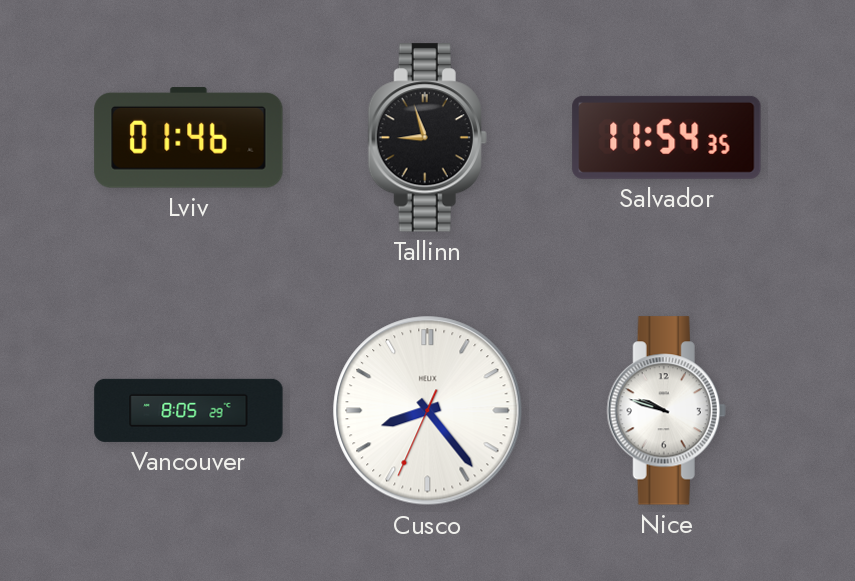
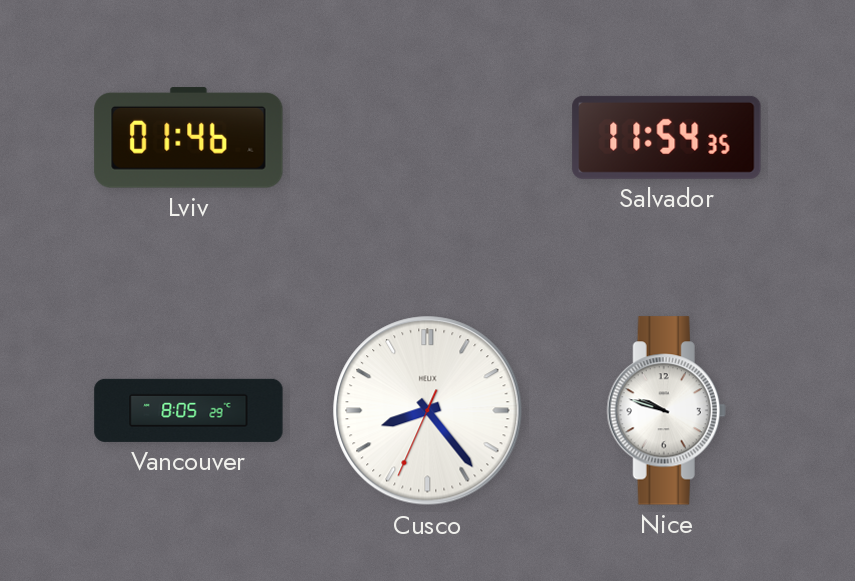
Tallinn: 8:57 -> none
